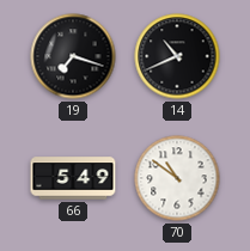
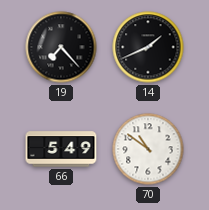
19: 7:18 -> 7:23
14: 10:41 -> 1:41
